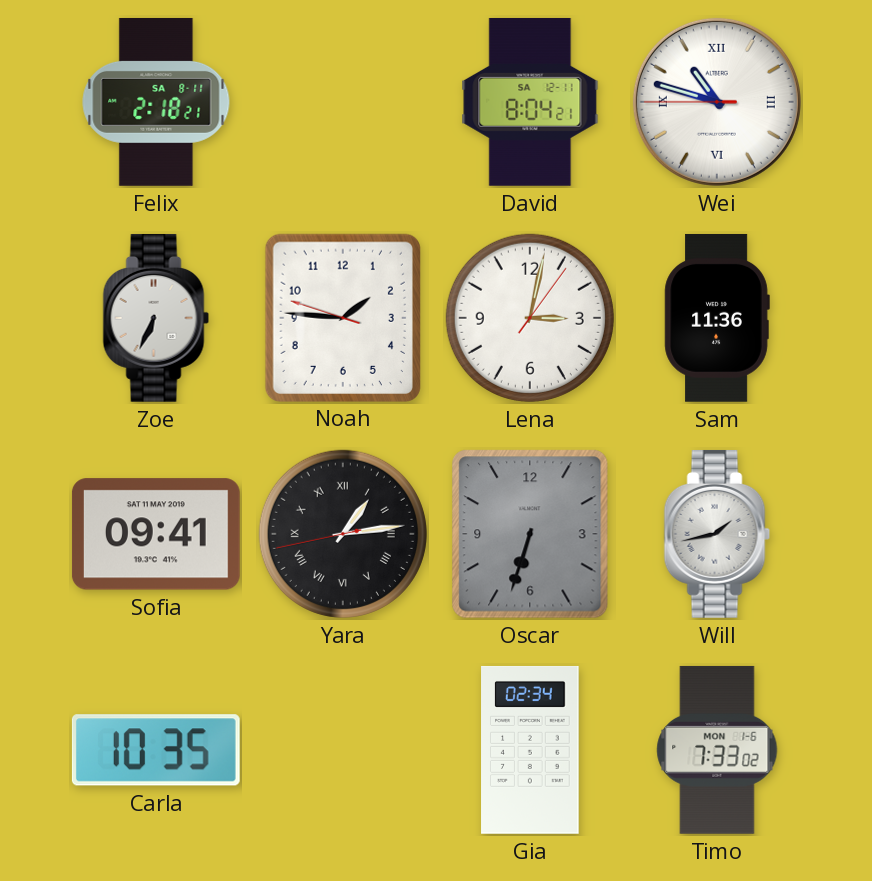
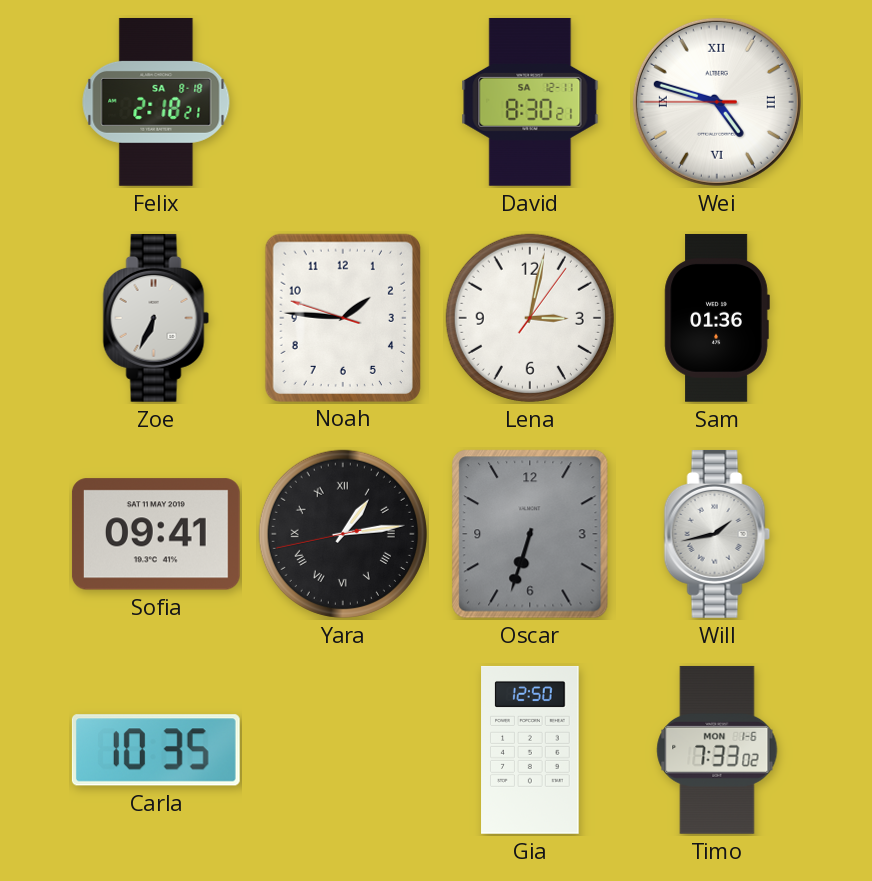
Felix date: SA 8-11 -> SA 8-18
David: 8:04 -> 8:30
Wei: 10:47 -> 4:47
Sam: 11:36 -> 01:36
Gia: 02:34 -> 12:50
